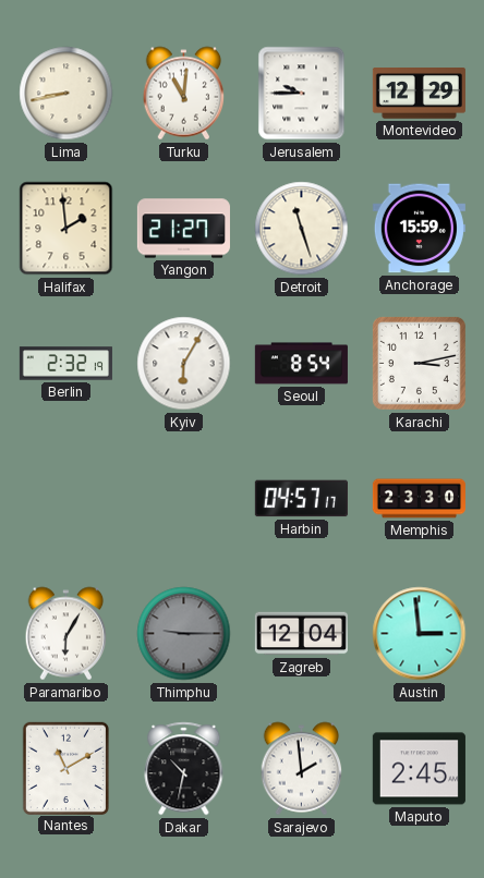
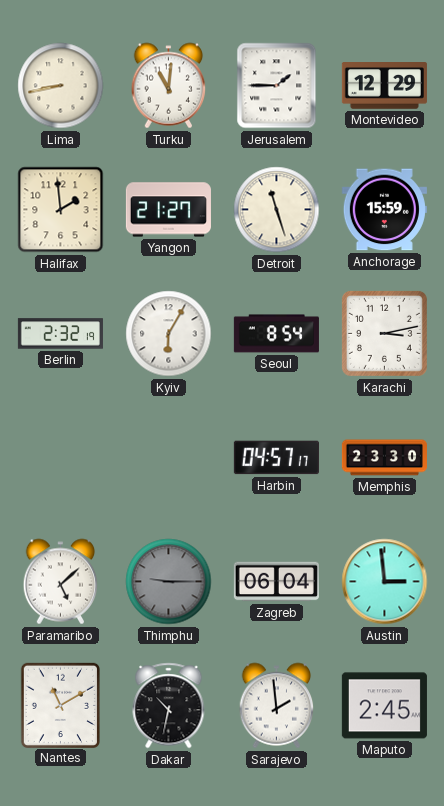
Jerusalem: 9:45 -> 1:45
Paramaribo: 6:05 -> 5:08
Zagreb: 12:04 -> 06:04
